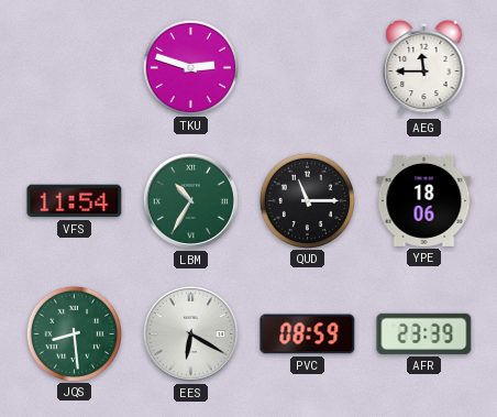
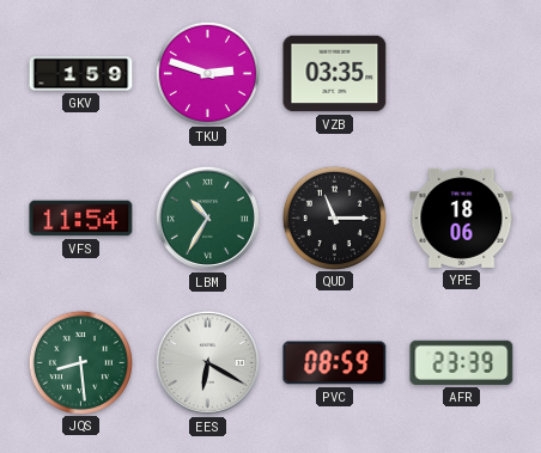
GKV: none -> 1:59
VZB: none -> 03:35
AEG: 11:45 -> none
